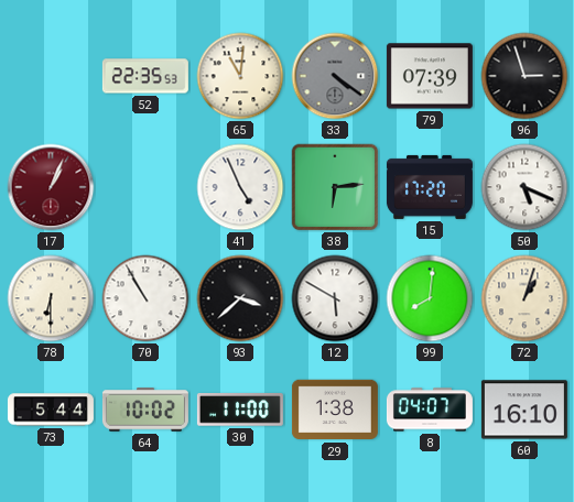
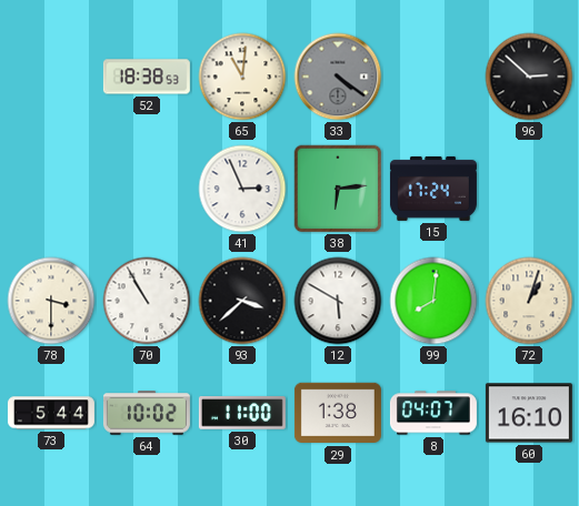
52: 22:35 -> 18:38
79: 07:39 -> none
96: 2:57 -> 2:52
17: 1:04 -> none
41: 4:56 -> 2:56
15: 17:20 -> 17:24
50: 5:19 -> none
78: 6:30 -> 3:30
